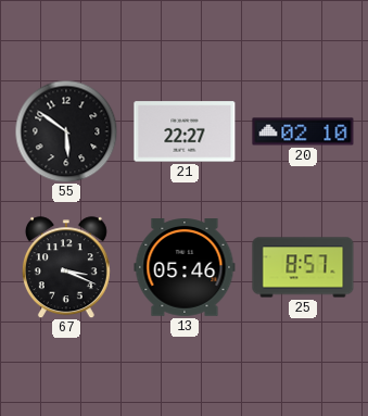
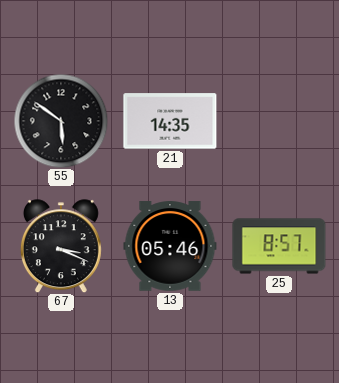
21: 22:27 -> 14:35
20: 02:10 -> none
